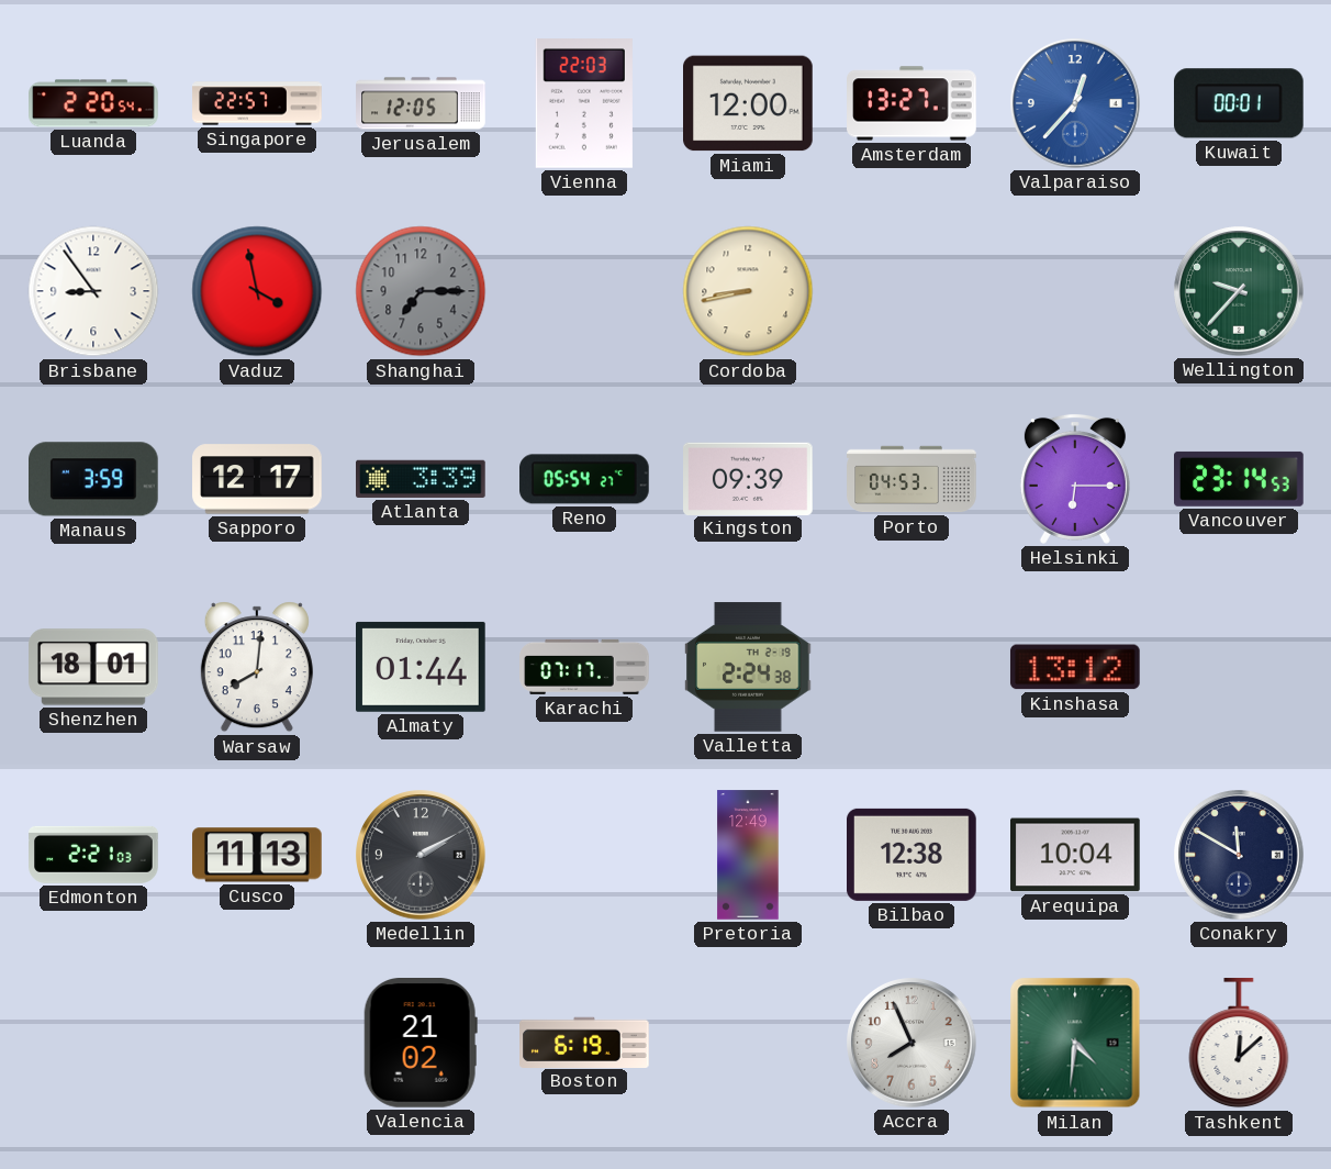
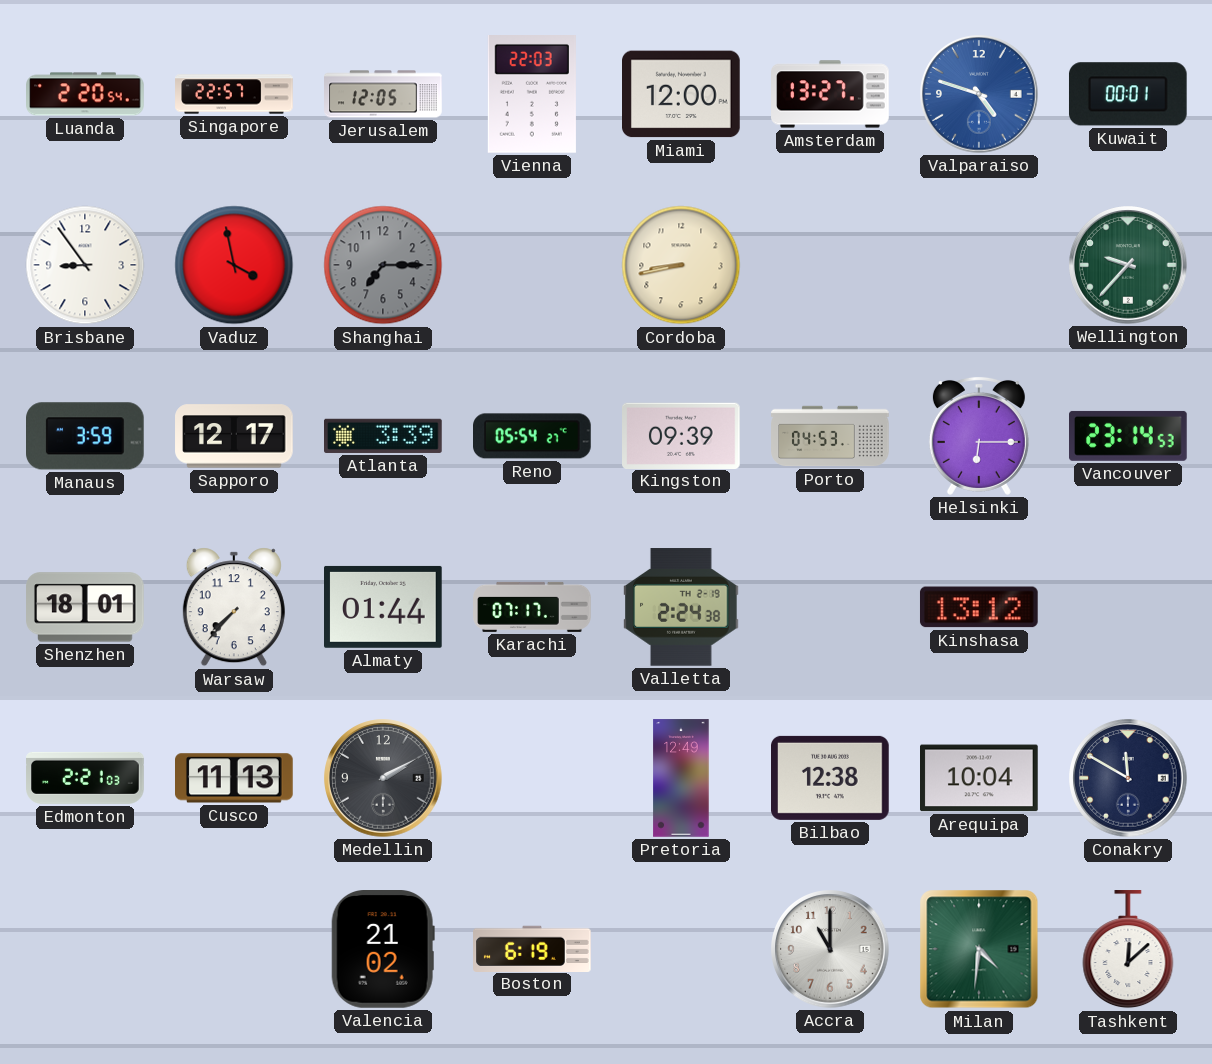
Valparaiso: 12:37 -> 4:48
Warsaw: 8:01 -> 7:37
Accra: 7:56 -> 11:00
